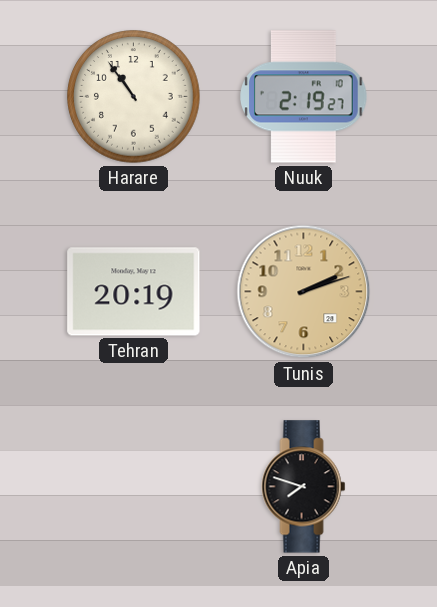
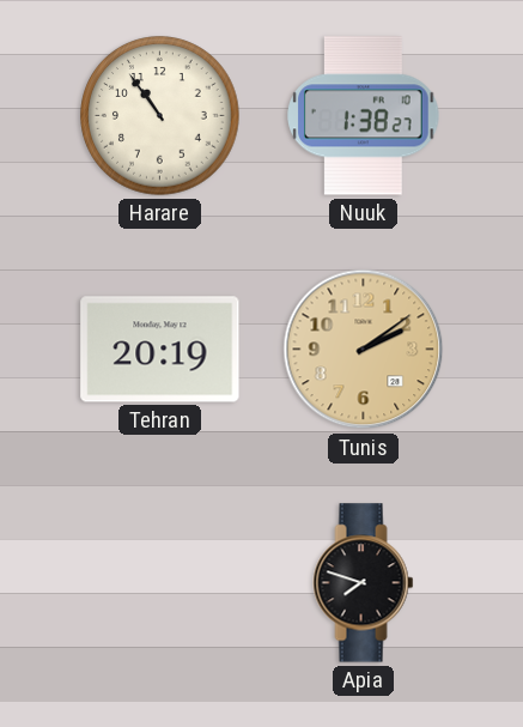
Nuuk: 2:19 -> 1:38
Tunis: 2:12 -> 2:09
